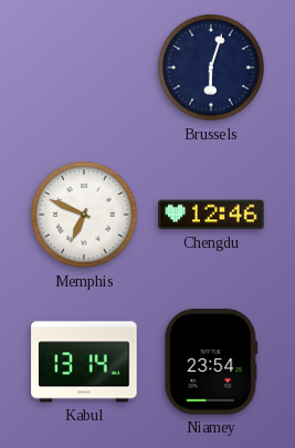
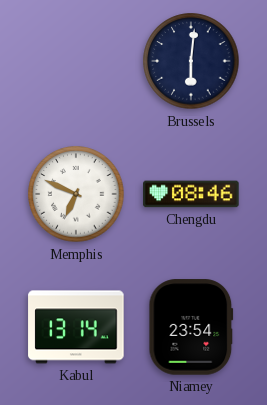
Brussels: 6:03 -> 6:01
Chengdu: 12:46 -> 08:46
